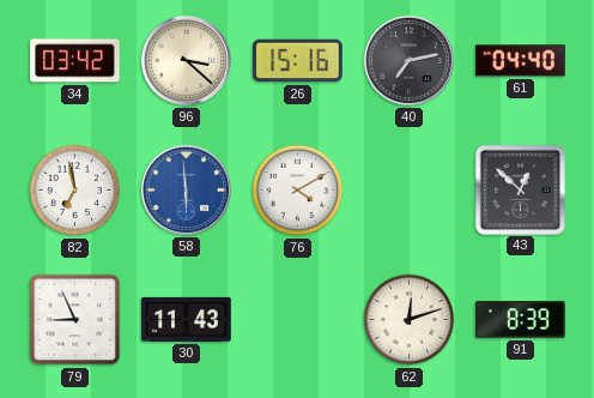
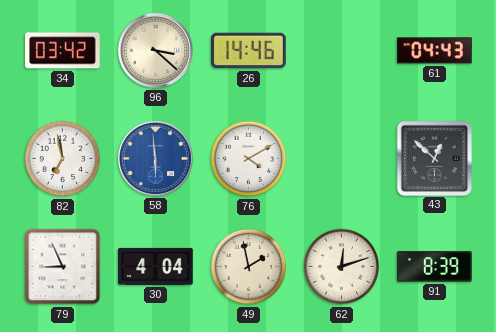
26: 15:16 -> 14:46
40: 7:13 -> none
61: 04:40 -> 04:43
30: 11:43 -> 4:04
49: none -> 1:58
